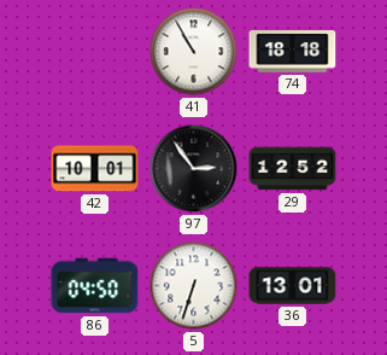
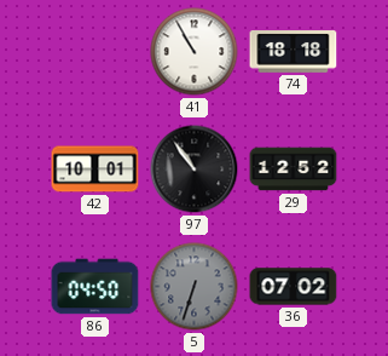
97: 2:54 -> 10:54
5 dial: white -> grey
36: 13:01 -> 07:02
